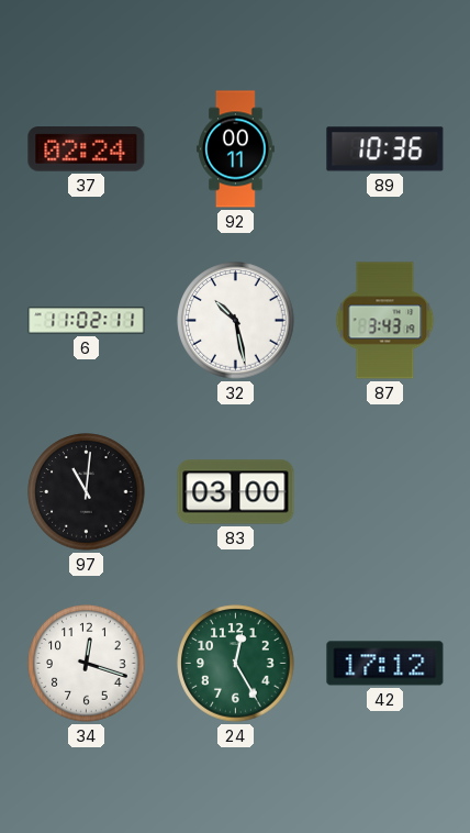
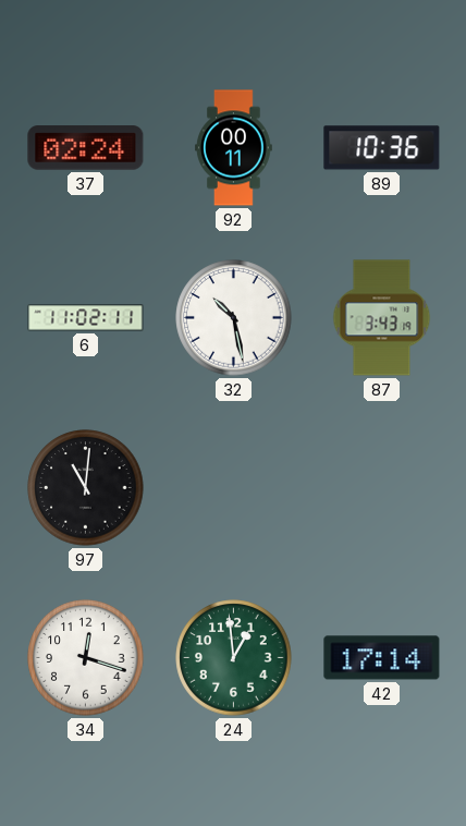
83: 03:00 -> none
24: 12:25 -> 12:59
42: 17:12 -> 17:14
